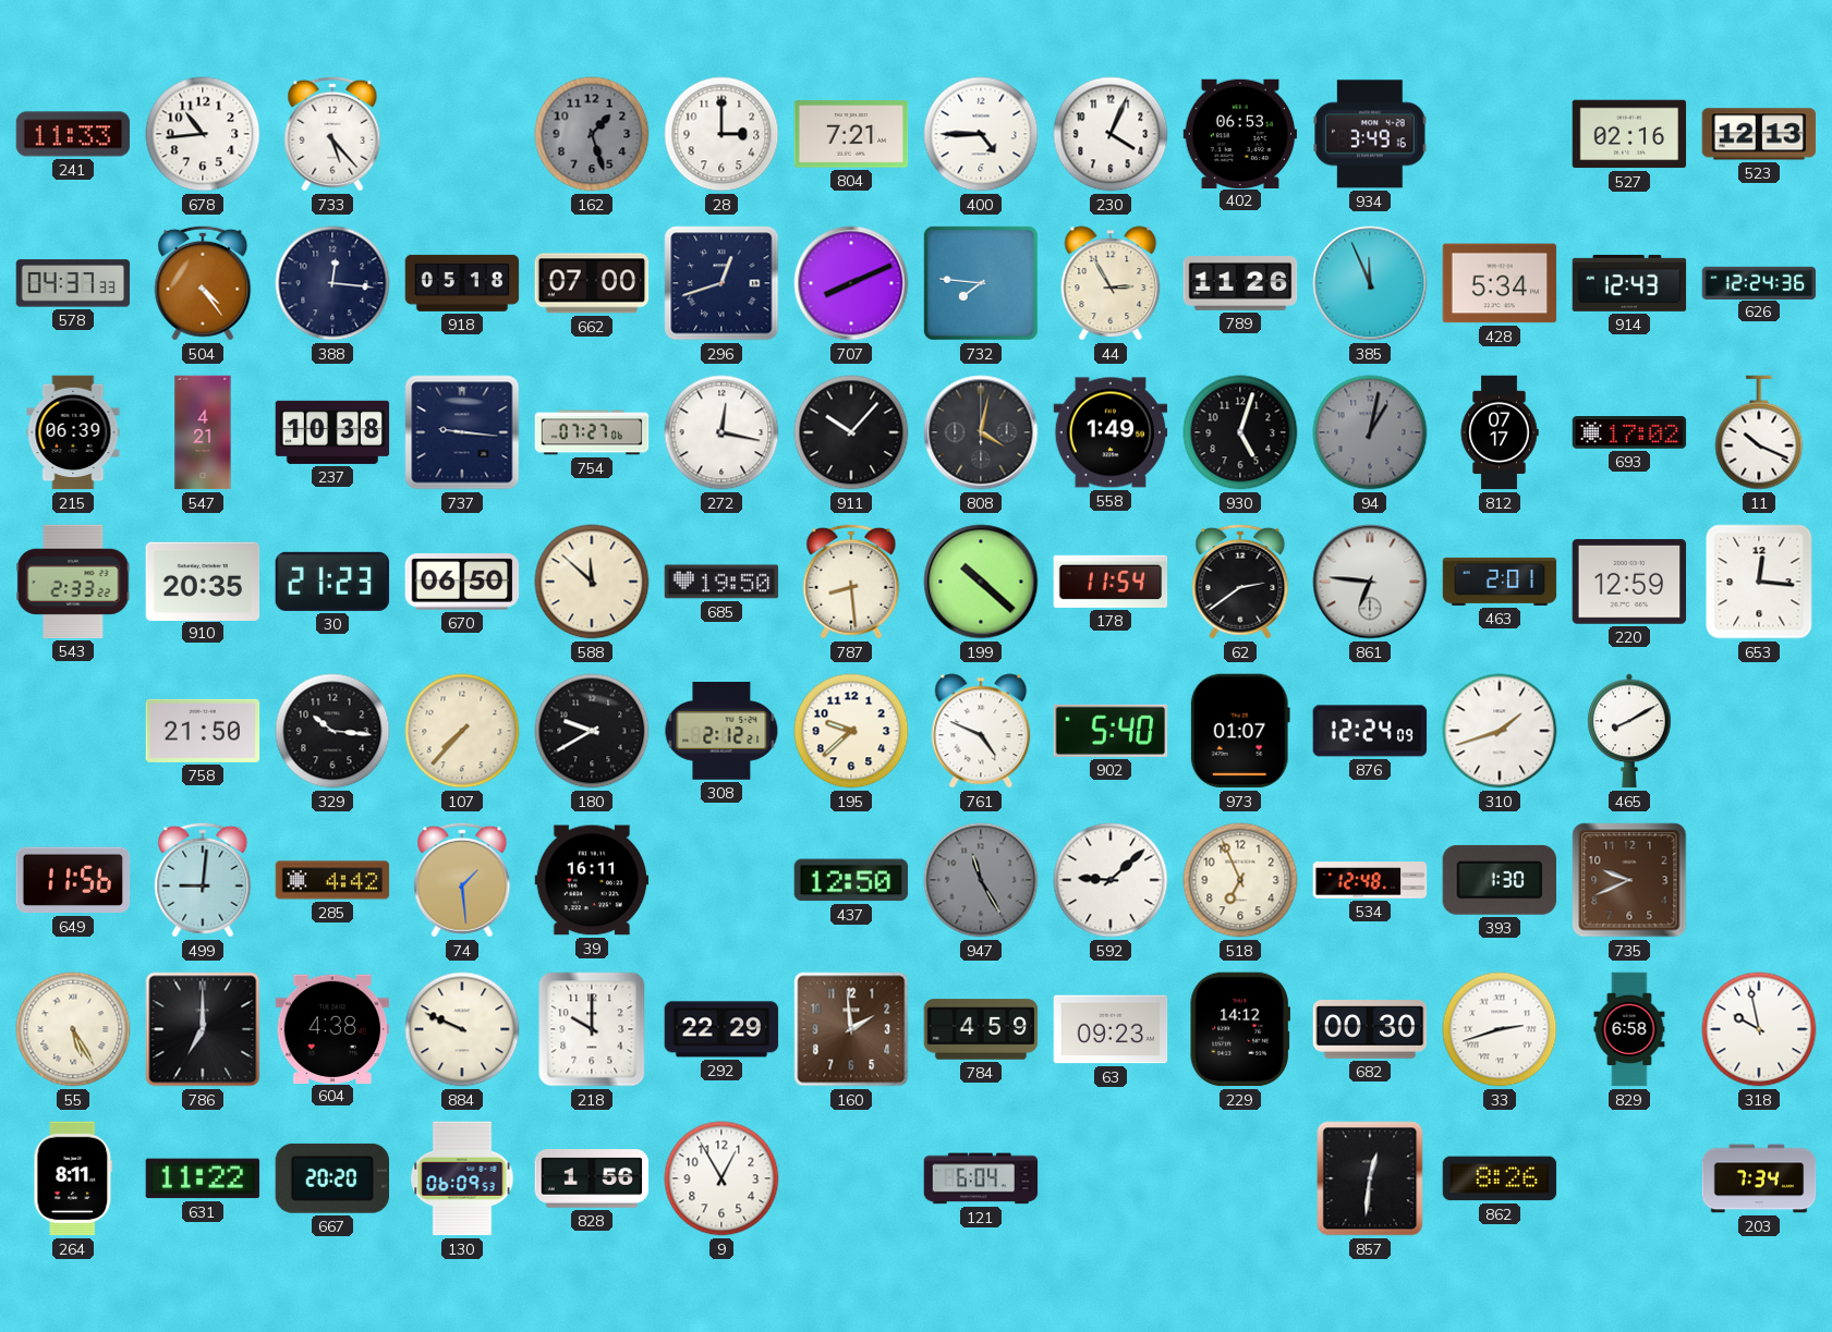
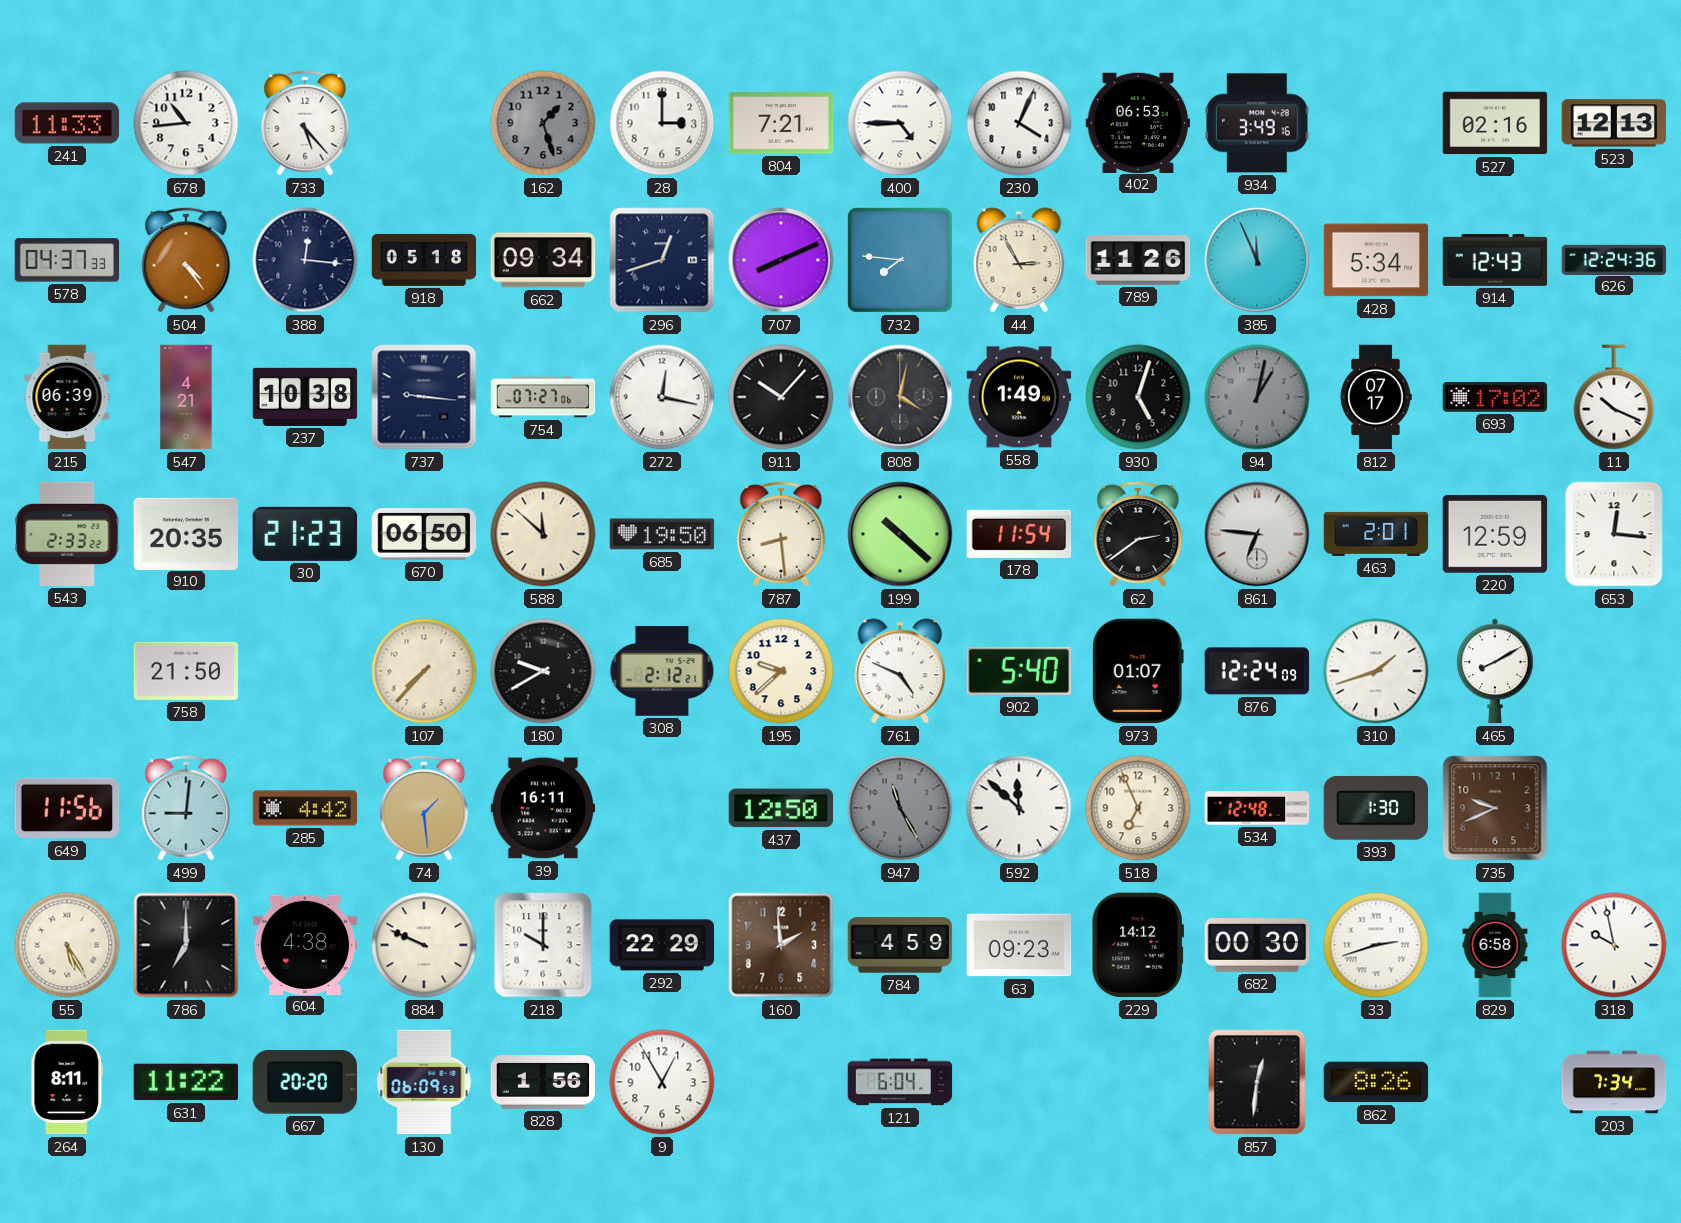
662: 07:00 -> 09:34
329: 10:16 -> none
592: 9:08 -> 11:52
